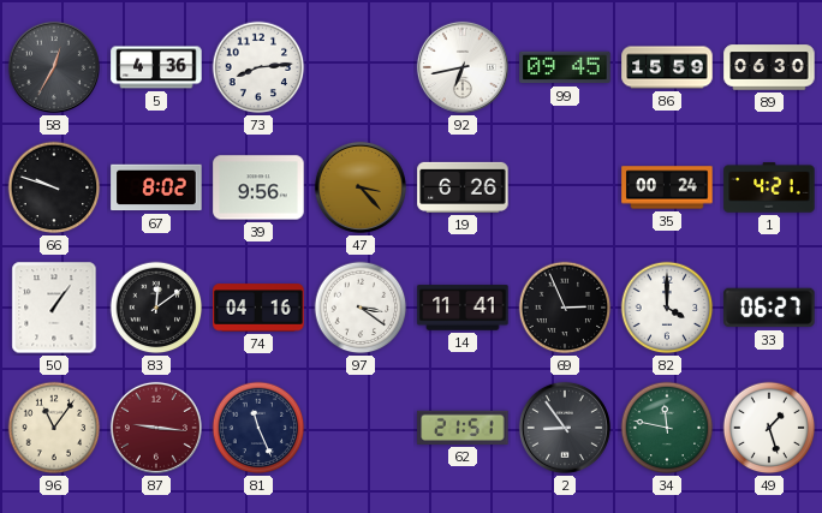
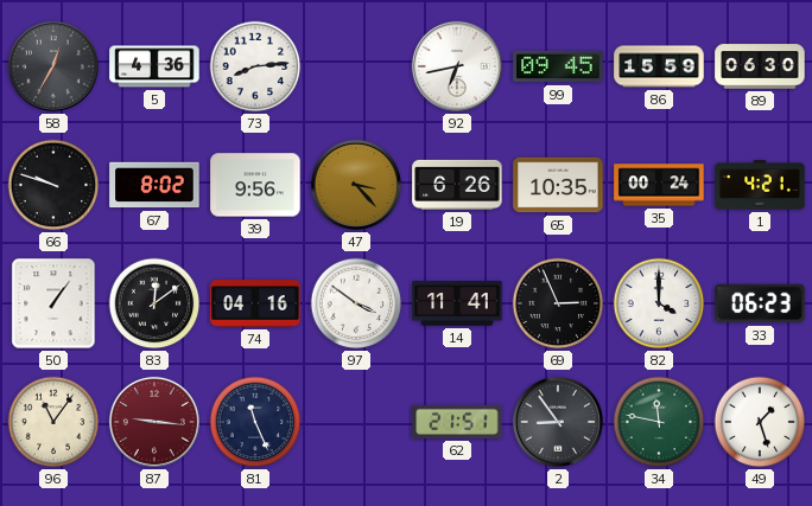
65: none -> 10:35
97: 3:21 -> 3:51
33: 06:27 -> 06:23
